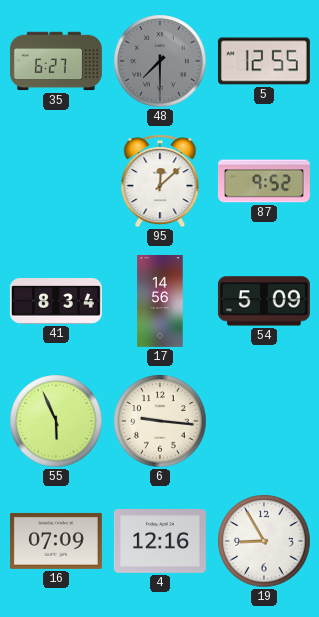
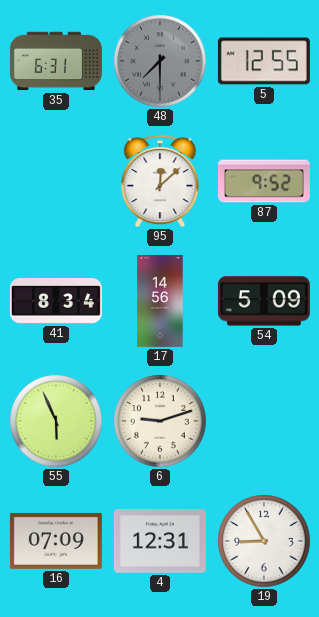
35: 6:27 -> 6:31
6: 9:16 -> 9:12
4: 12:16 -> 12:31
